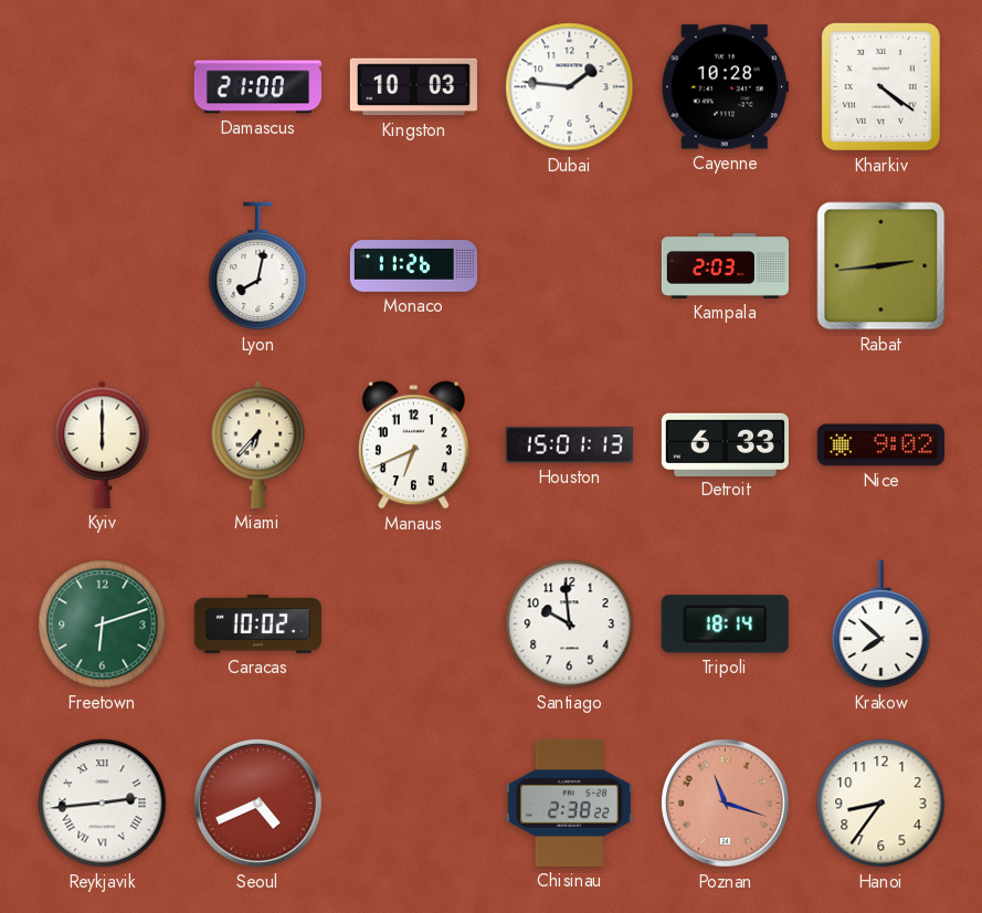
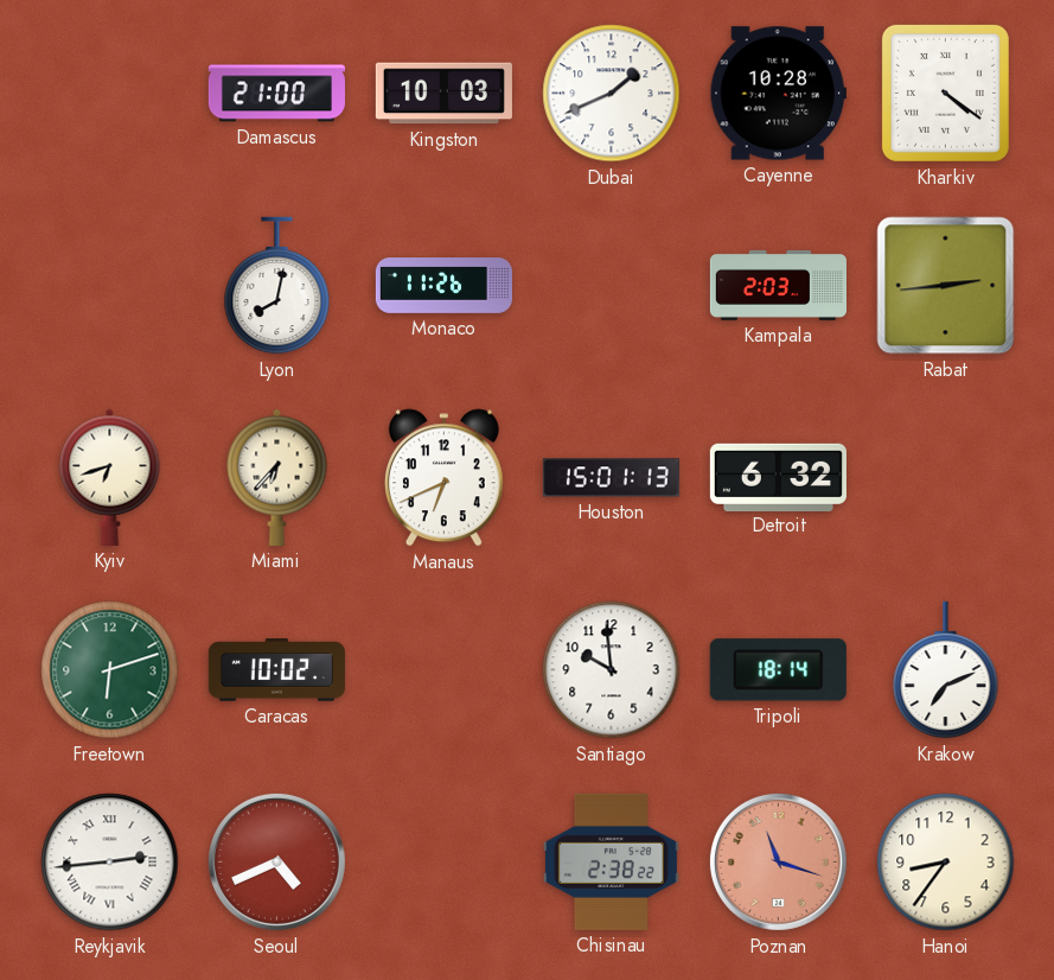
Dubai: 1:46 -> 1:41
Kyiv: 6:00 -> 6:42
Detroit: 6:33 -> 6:32
Nice: 9:02 -> none
Krakow: 7:52 -> 7:11
